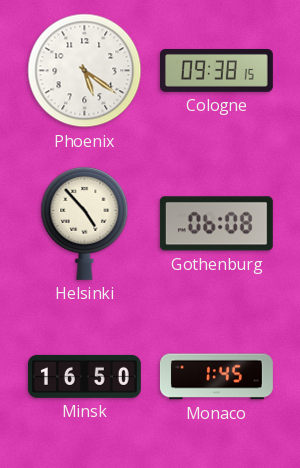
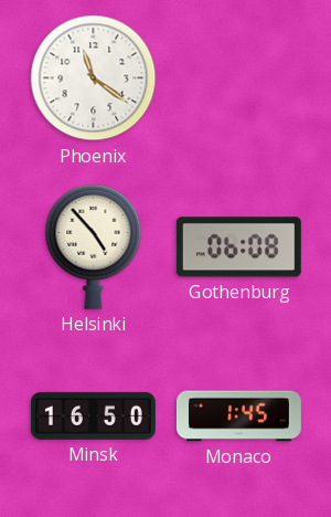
Phoenix: 5:21 -> 11:21
Cologne: 09:38 -> none
